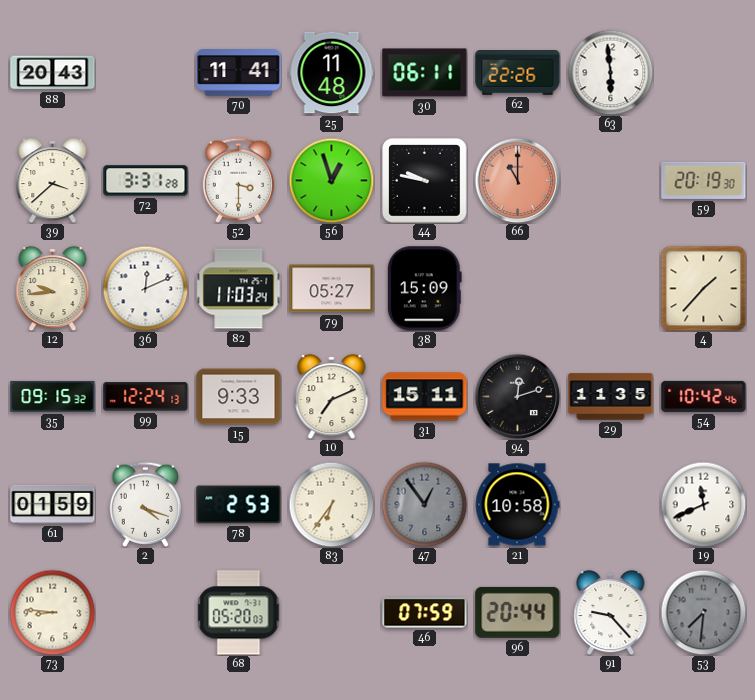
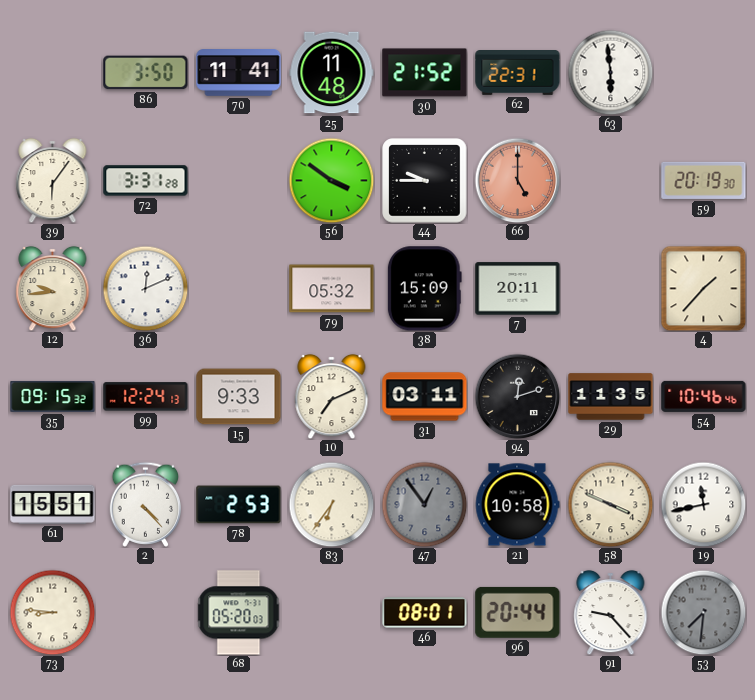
88: 20:43 -> none
86: none -> 3:50
30: 06:11 -> 21:52
62: 22:26 -> 22:31
39: 3:38 -> 6:06
52: 3:30 -> none
56: 12:57 -> 3:51
44: 9:47 -> 9:45
66: 11:00 -> 5:00
82: 11:03 -> none
79: 05:27 -> 05:32
7: none -> 20:11
31: 15:11 -> 03:11
54: 10:42 -> 10:46
61: 01:59 -> 15:51
2: 4:18 -> 4:23
58: none -> 3:49
19: 11:41 -> 11:43
46: 07:59 -> 08:01
